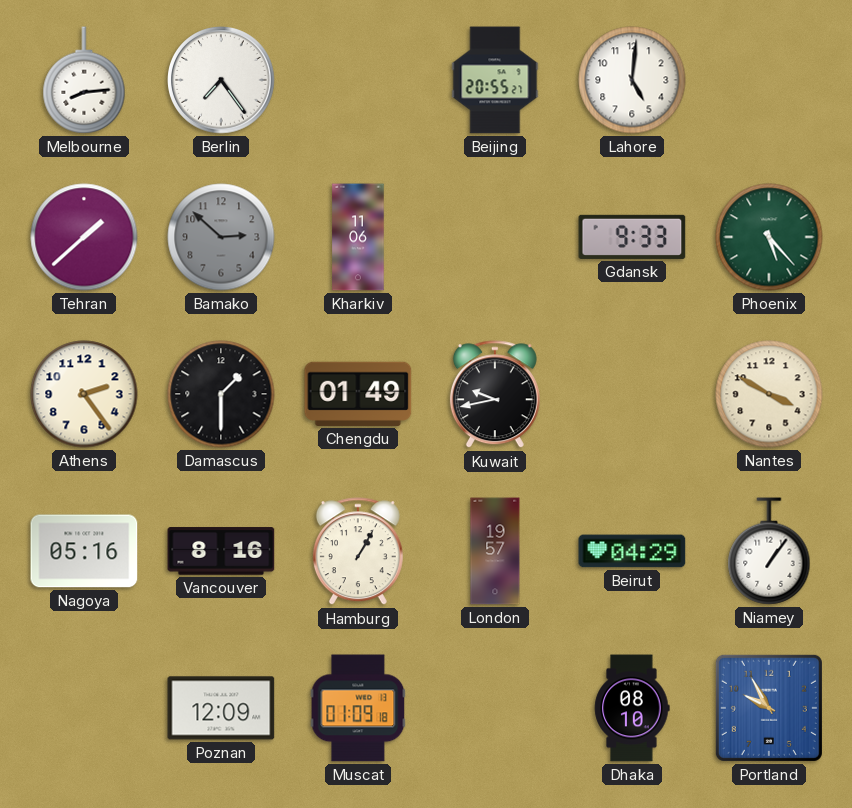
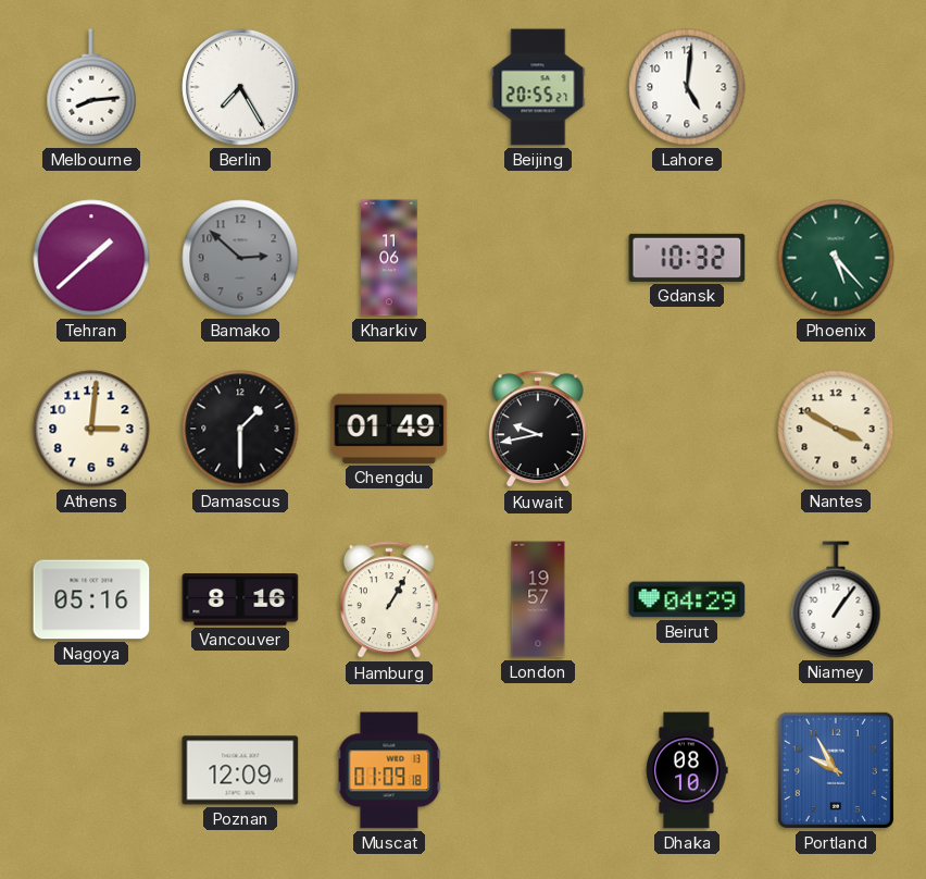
Berlin: 7:24 -> 7:25
Gdansk: 9:33 -> 10:32
Athens: 2:24 -> 3:01
